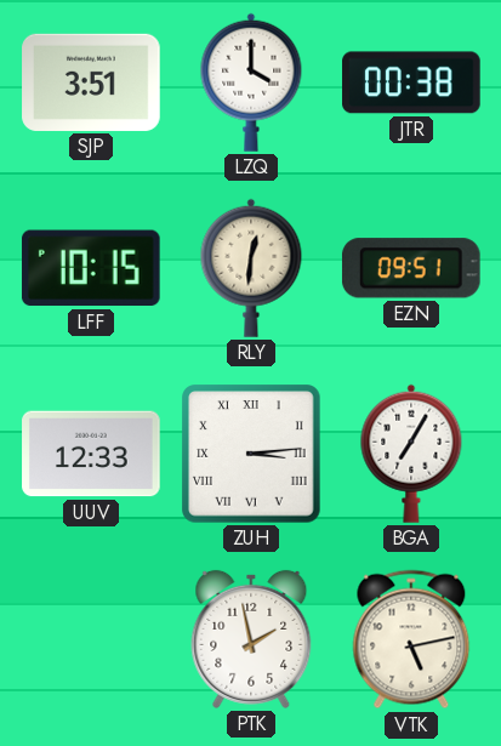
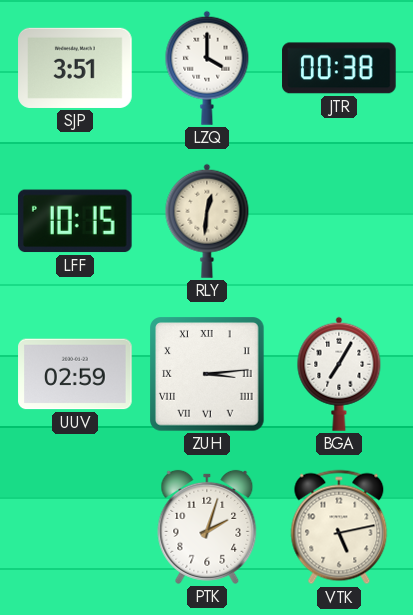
EZN: 09:51 -> none
UUV: 12:33 -> 02:59
PTK: 1:58 -> 2:03
